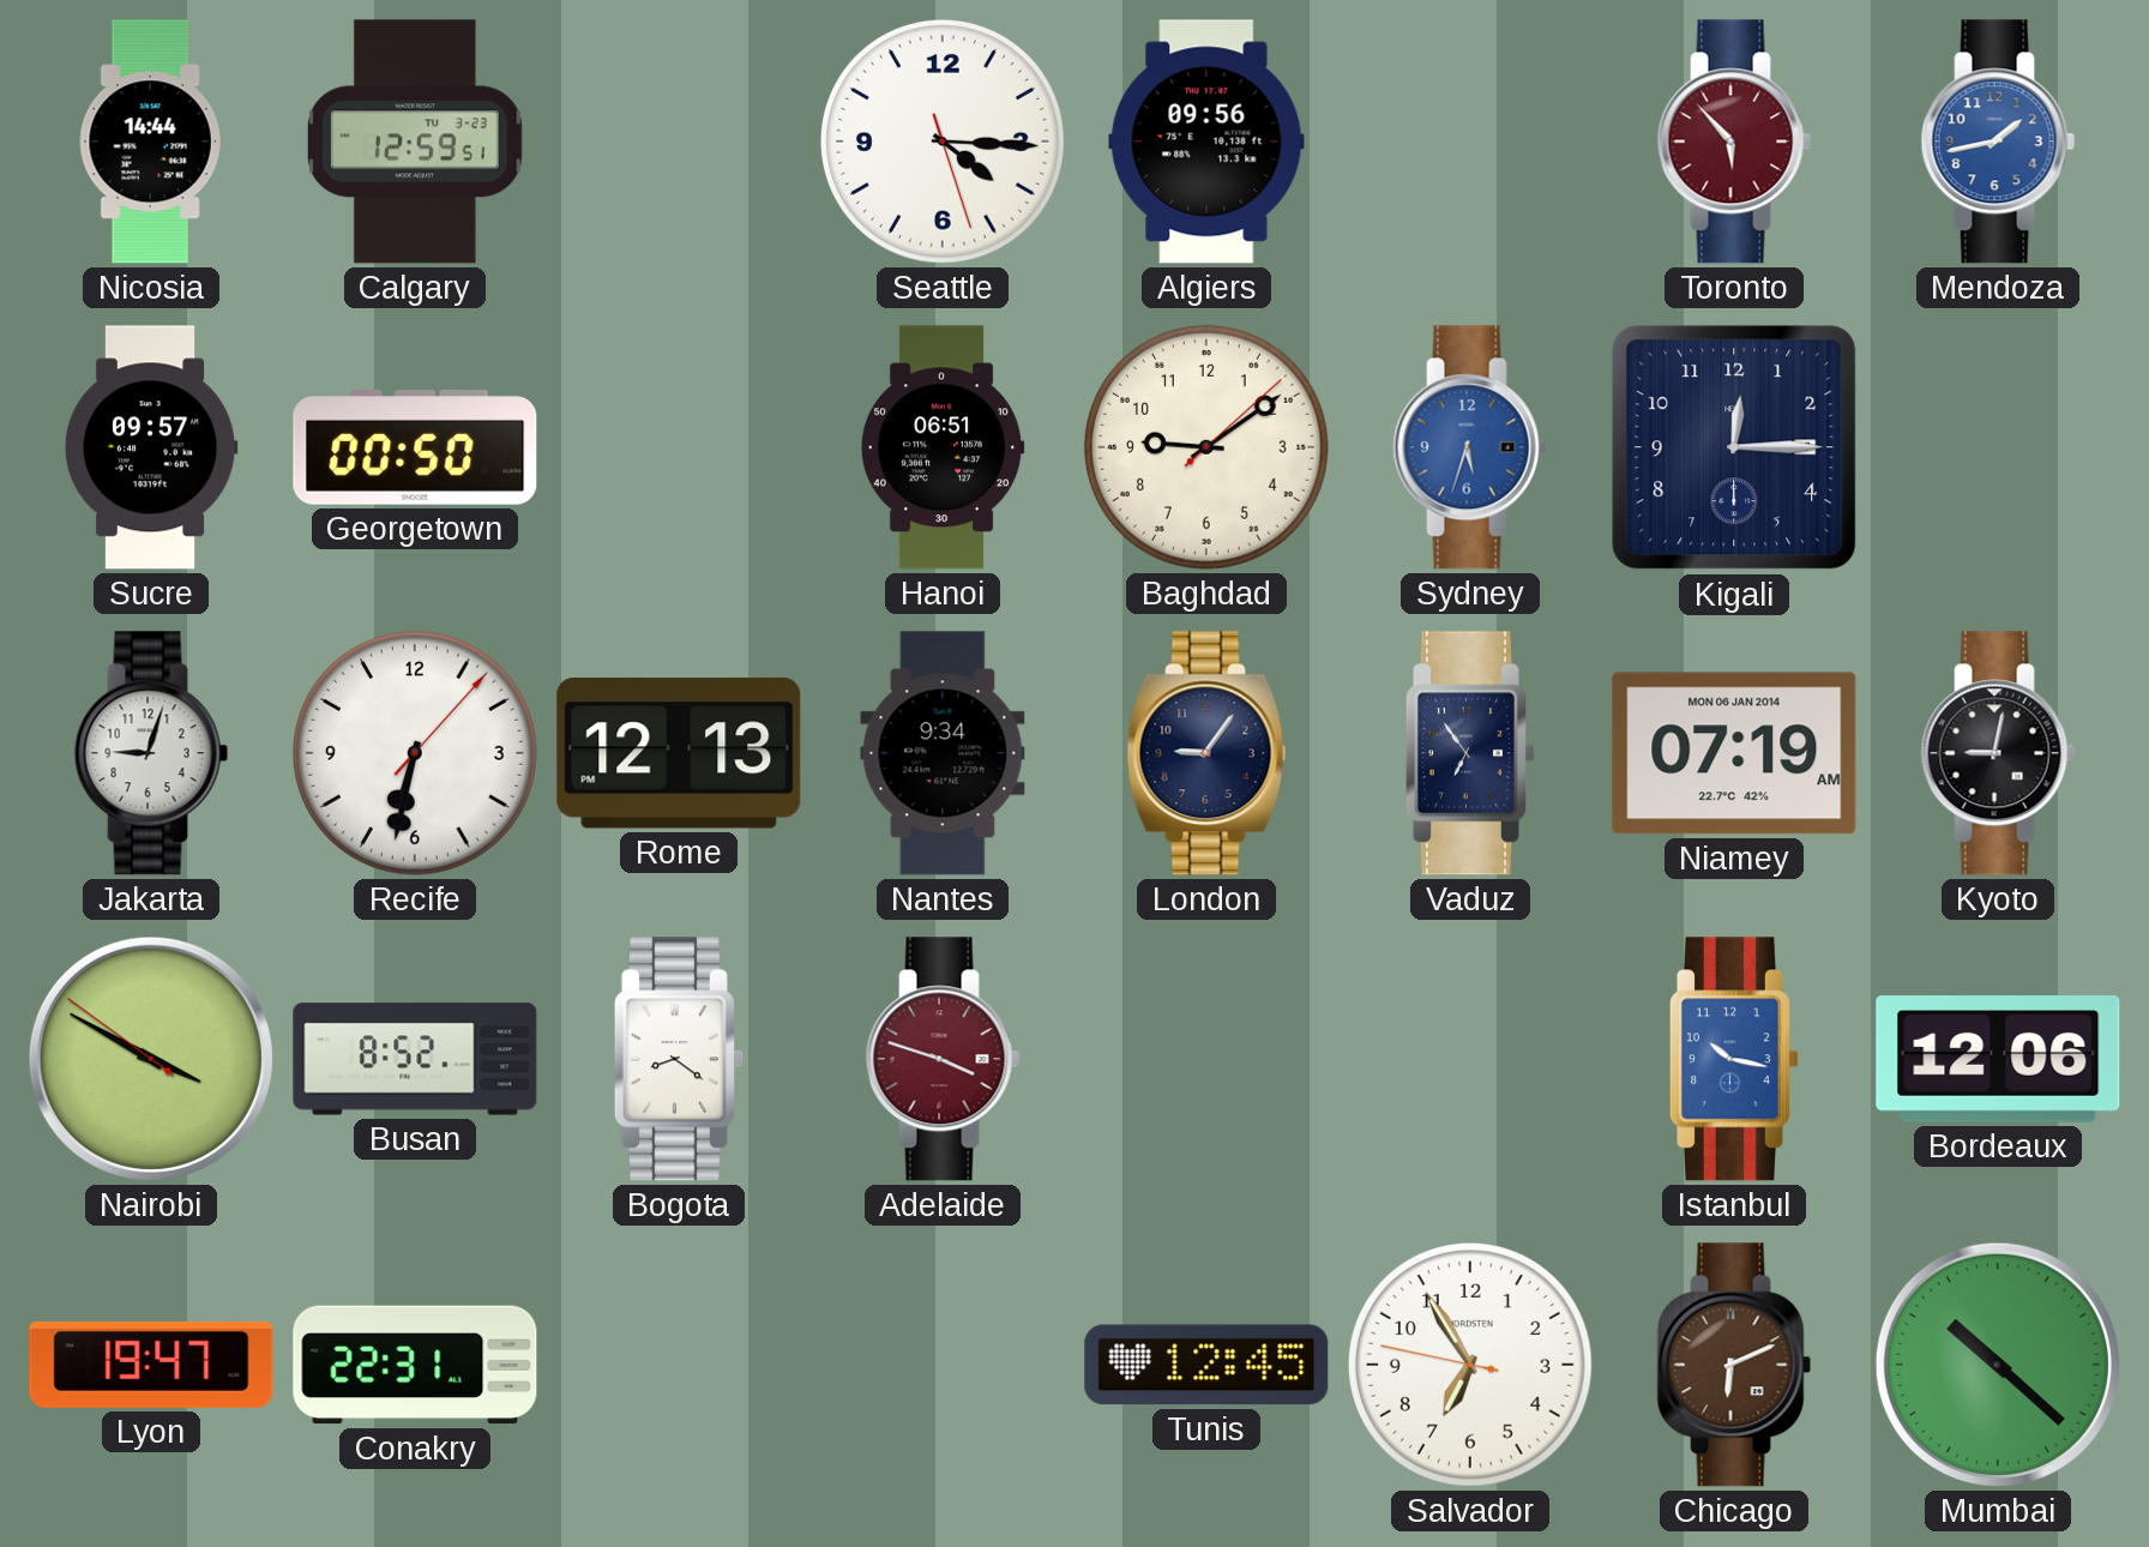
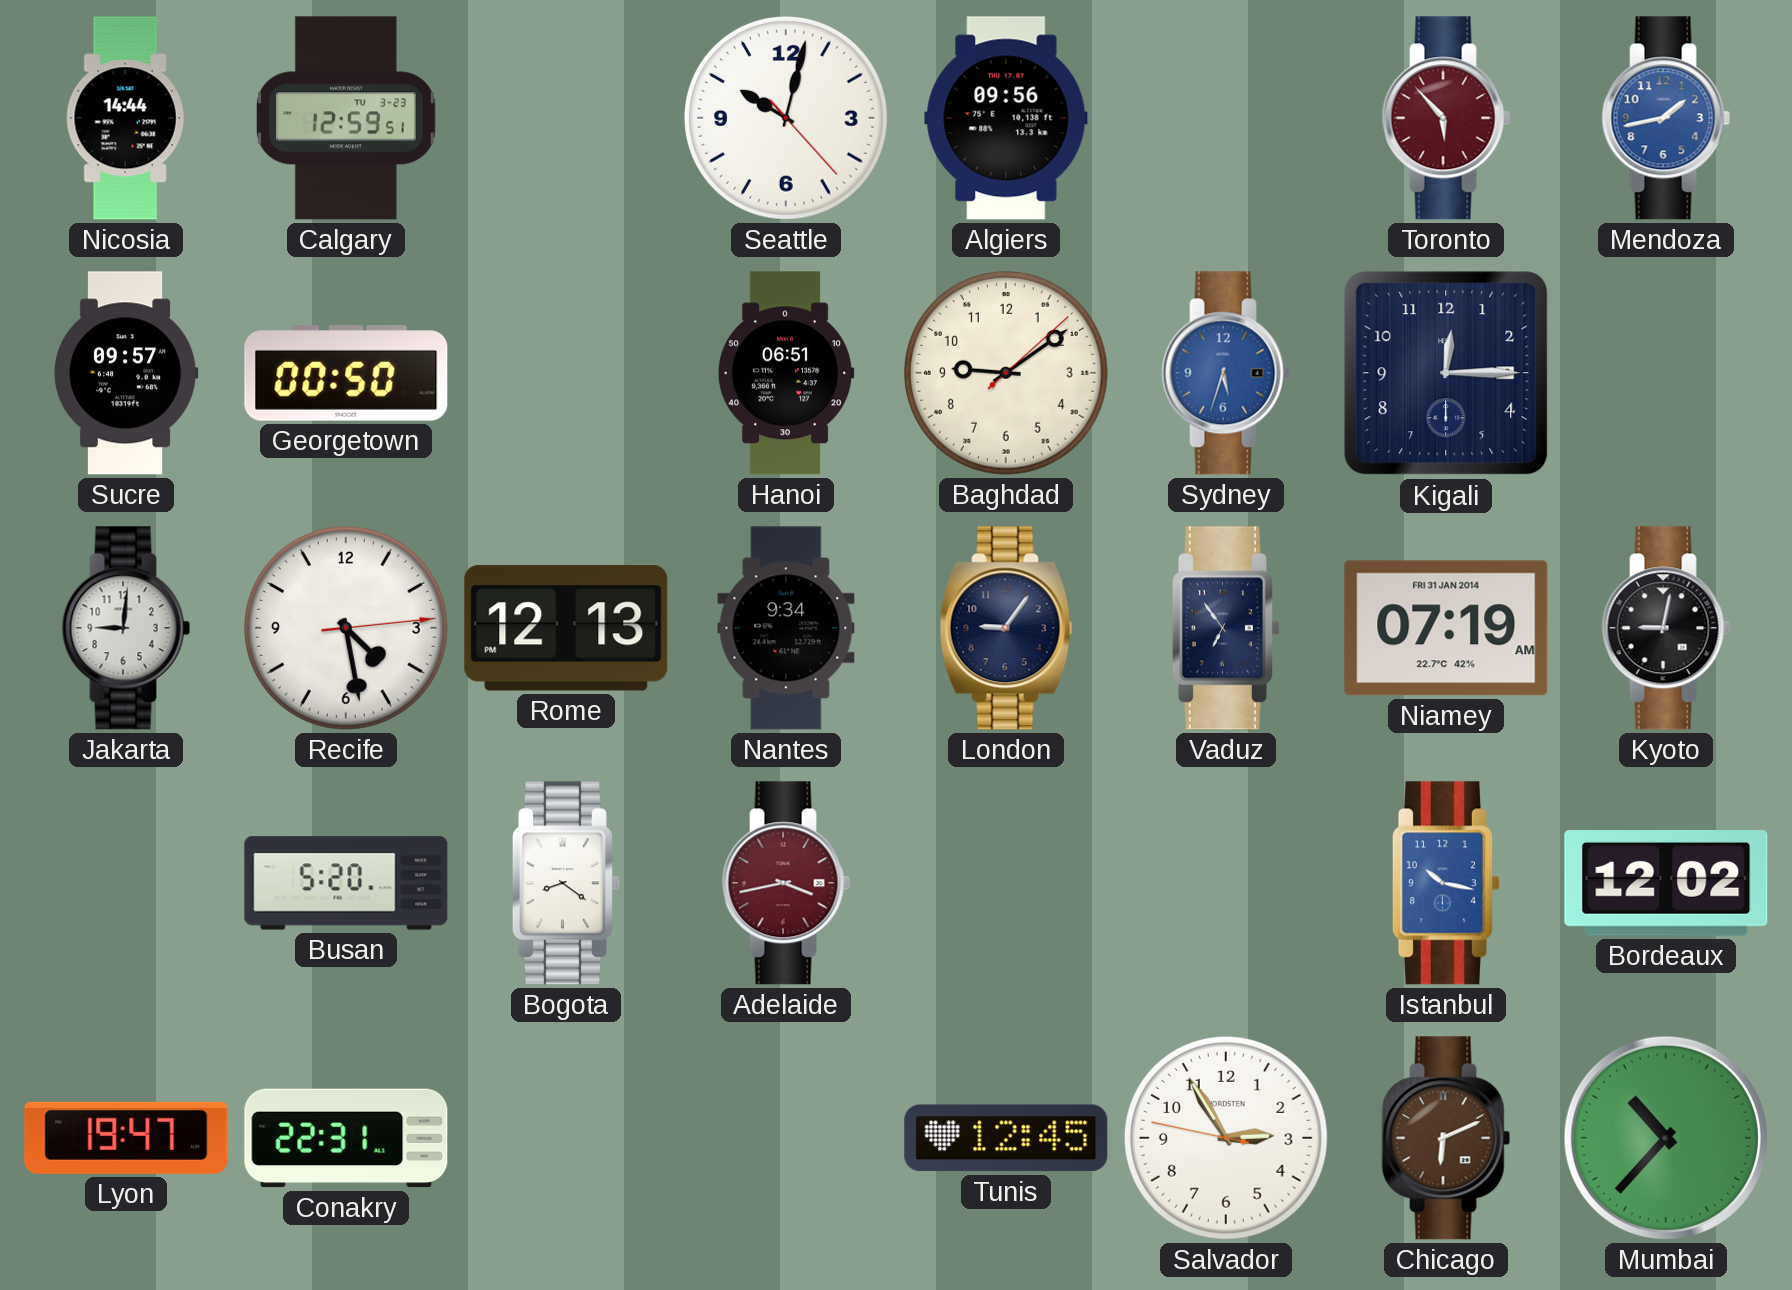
Seattle: 4:15 -> 10:02
Jakarta: 9:03 -> 9:01
Recife: 6:32 -> 4:28
Niamey date: MON 06 JAN 2014 -> FRI 31 JAN 2014
Nairobi: 3:49 -> none
Busan: 8:52 -> 5:20
Adelaide: 3:48 -> 3:43
Bordeaux: 12:06 -> 12:02
Salvador: 6:54 -> 2:54
Mumbai: 10:22 -> 10:37
